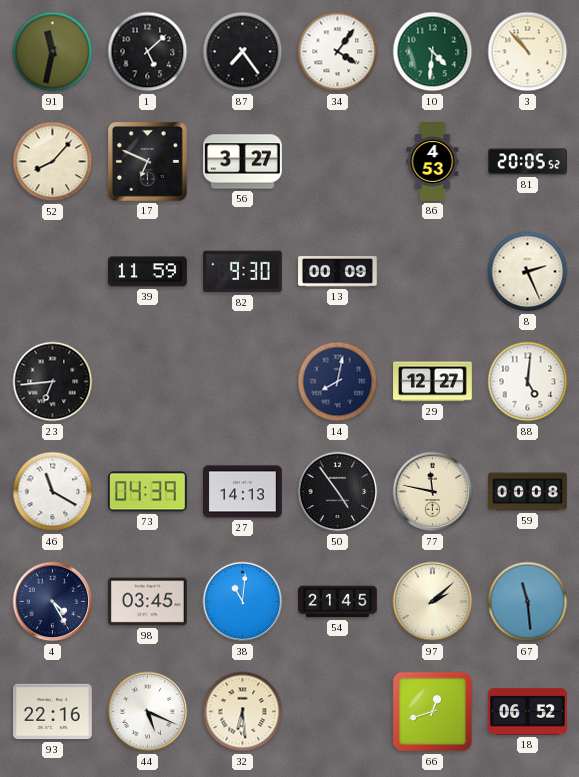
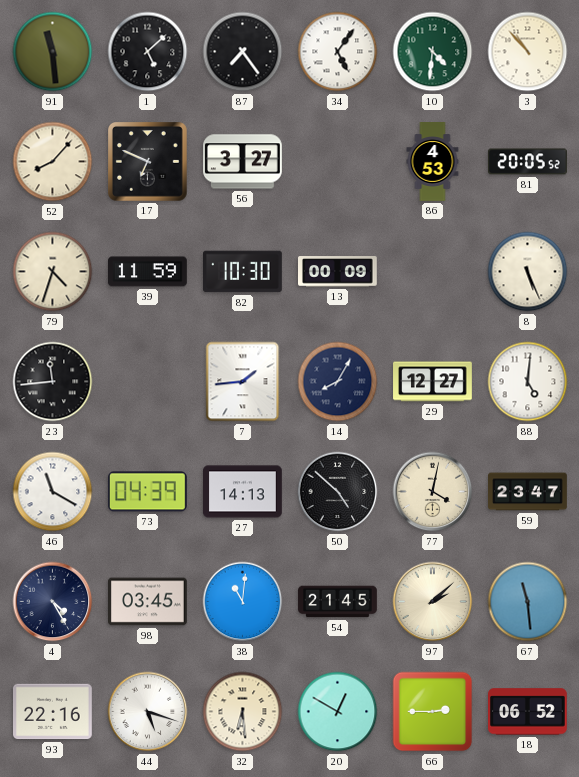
91: 11:32 -> 11:29
34: 4:06 -> 5:06
79: none -> 4:33
82: 9:30 -> 10:30
8: 2:26 -> 5:26
23: 6:44 -> 11:44
7: none -> 1:44
14: 8:02 -> 8:05
50: 4:54 -> 4:52
77: 11:47 -> 4:02
59: 00:08 -> 23:47
44: 5:19 -> 5:18
20: none -> 12:50
66: 12:42 -> 2:45
